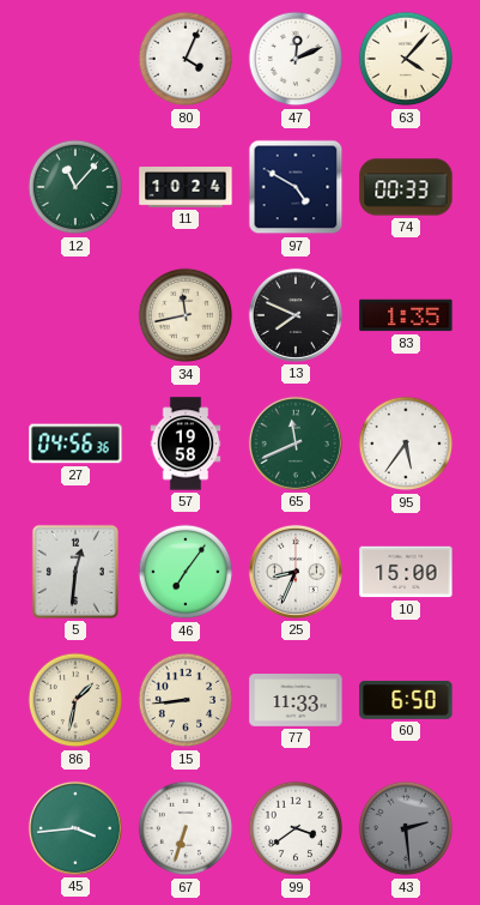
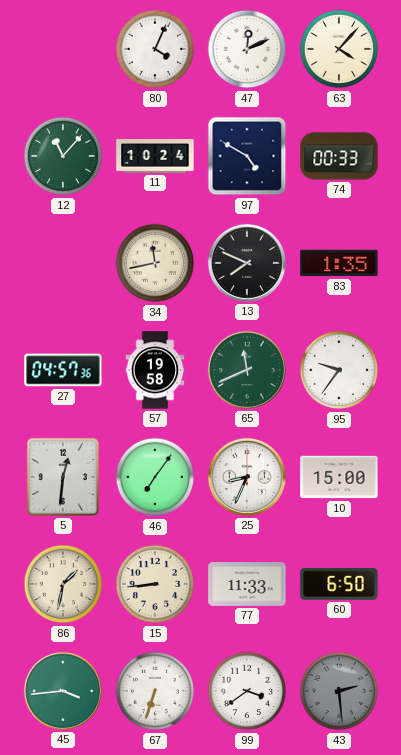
27: 04:56 -> 04:57
95: 5:36 -> 9:36
